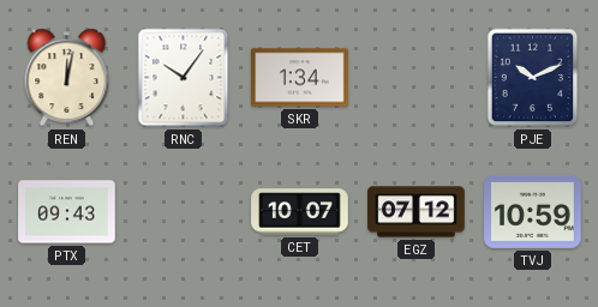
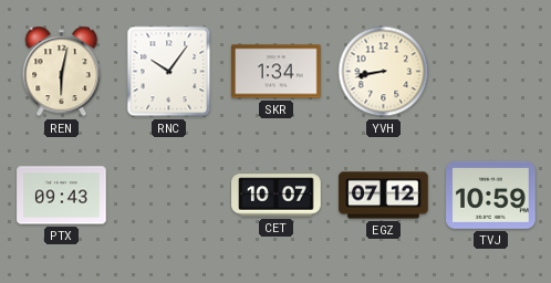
REN: 12:02 -> 6:02
YVH: none -> 8:43
PJE: 10:11 -> none
